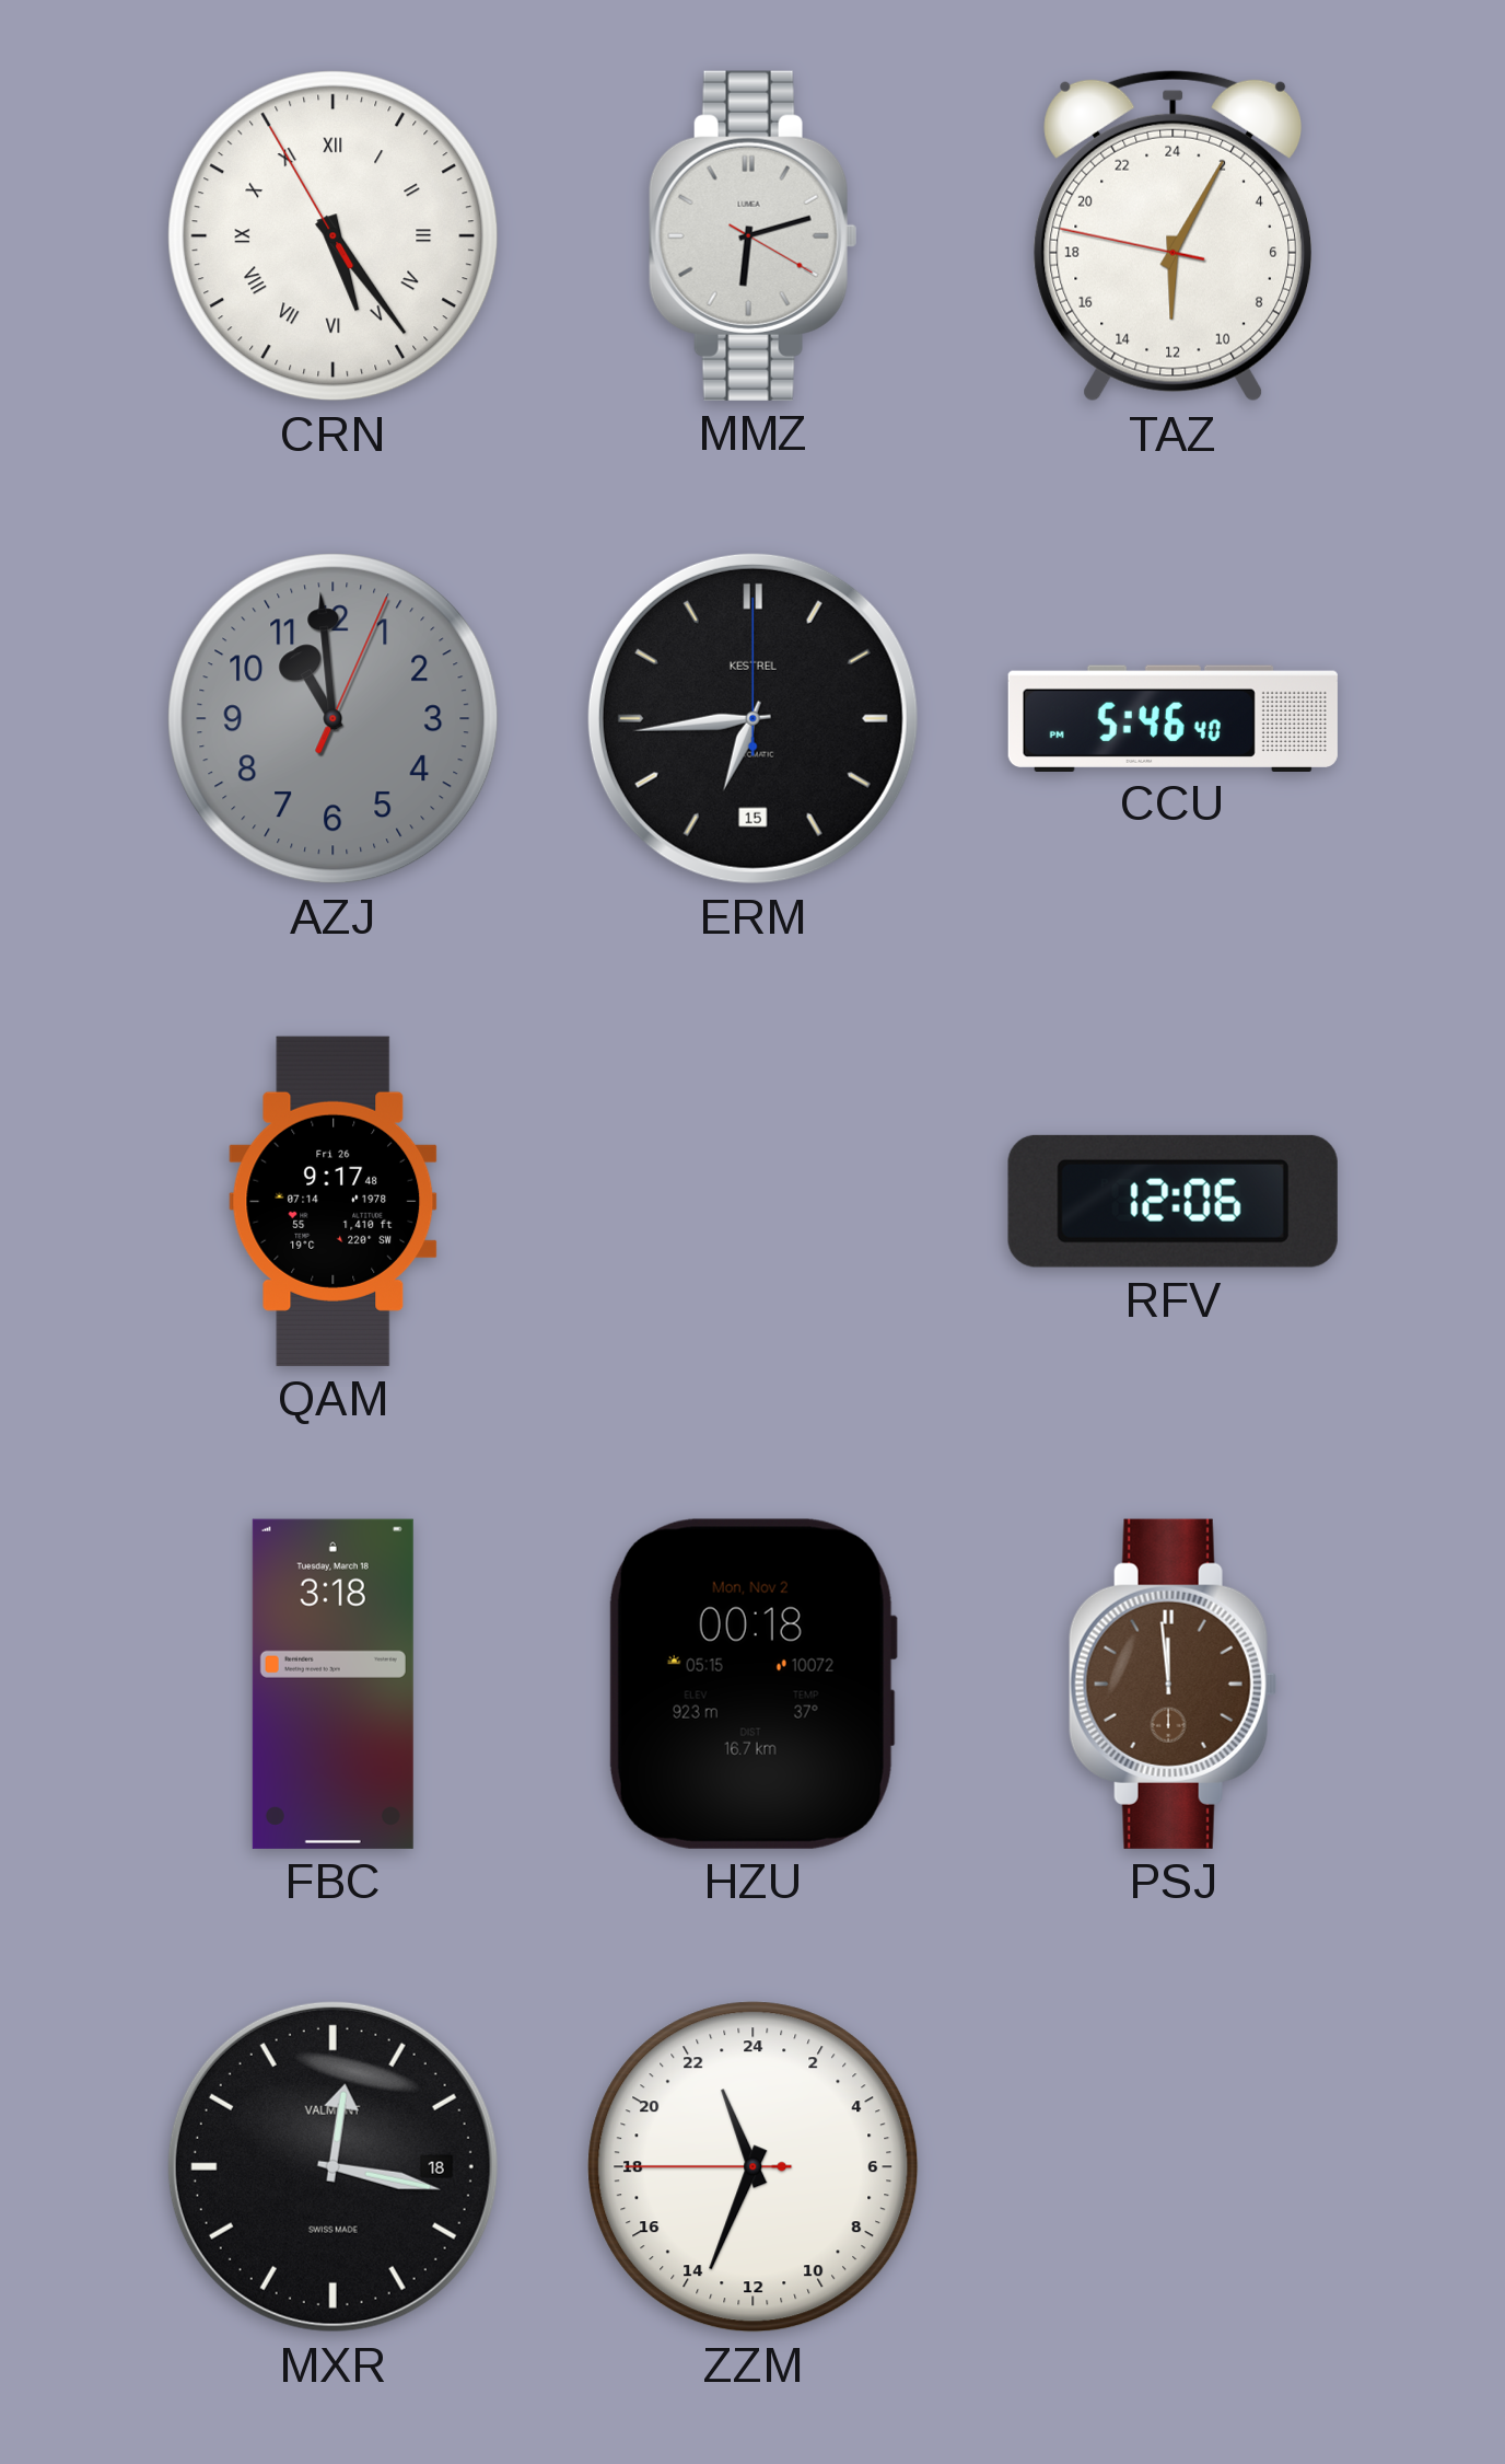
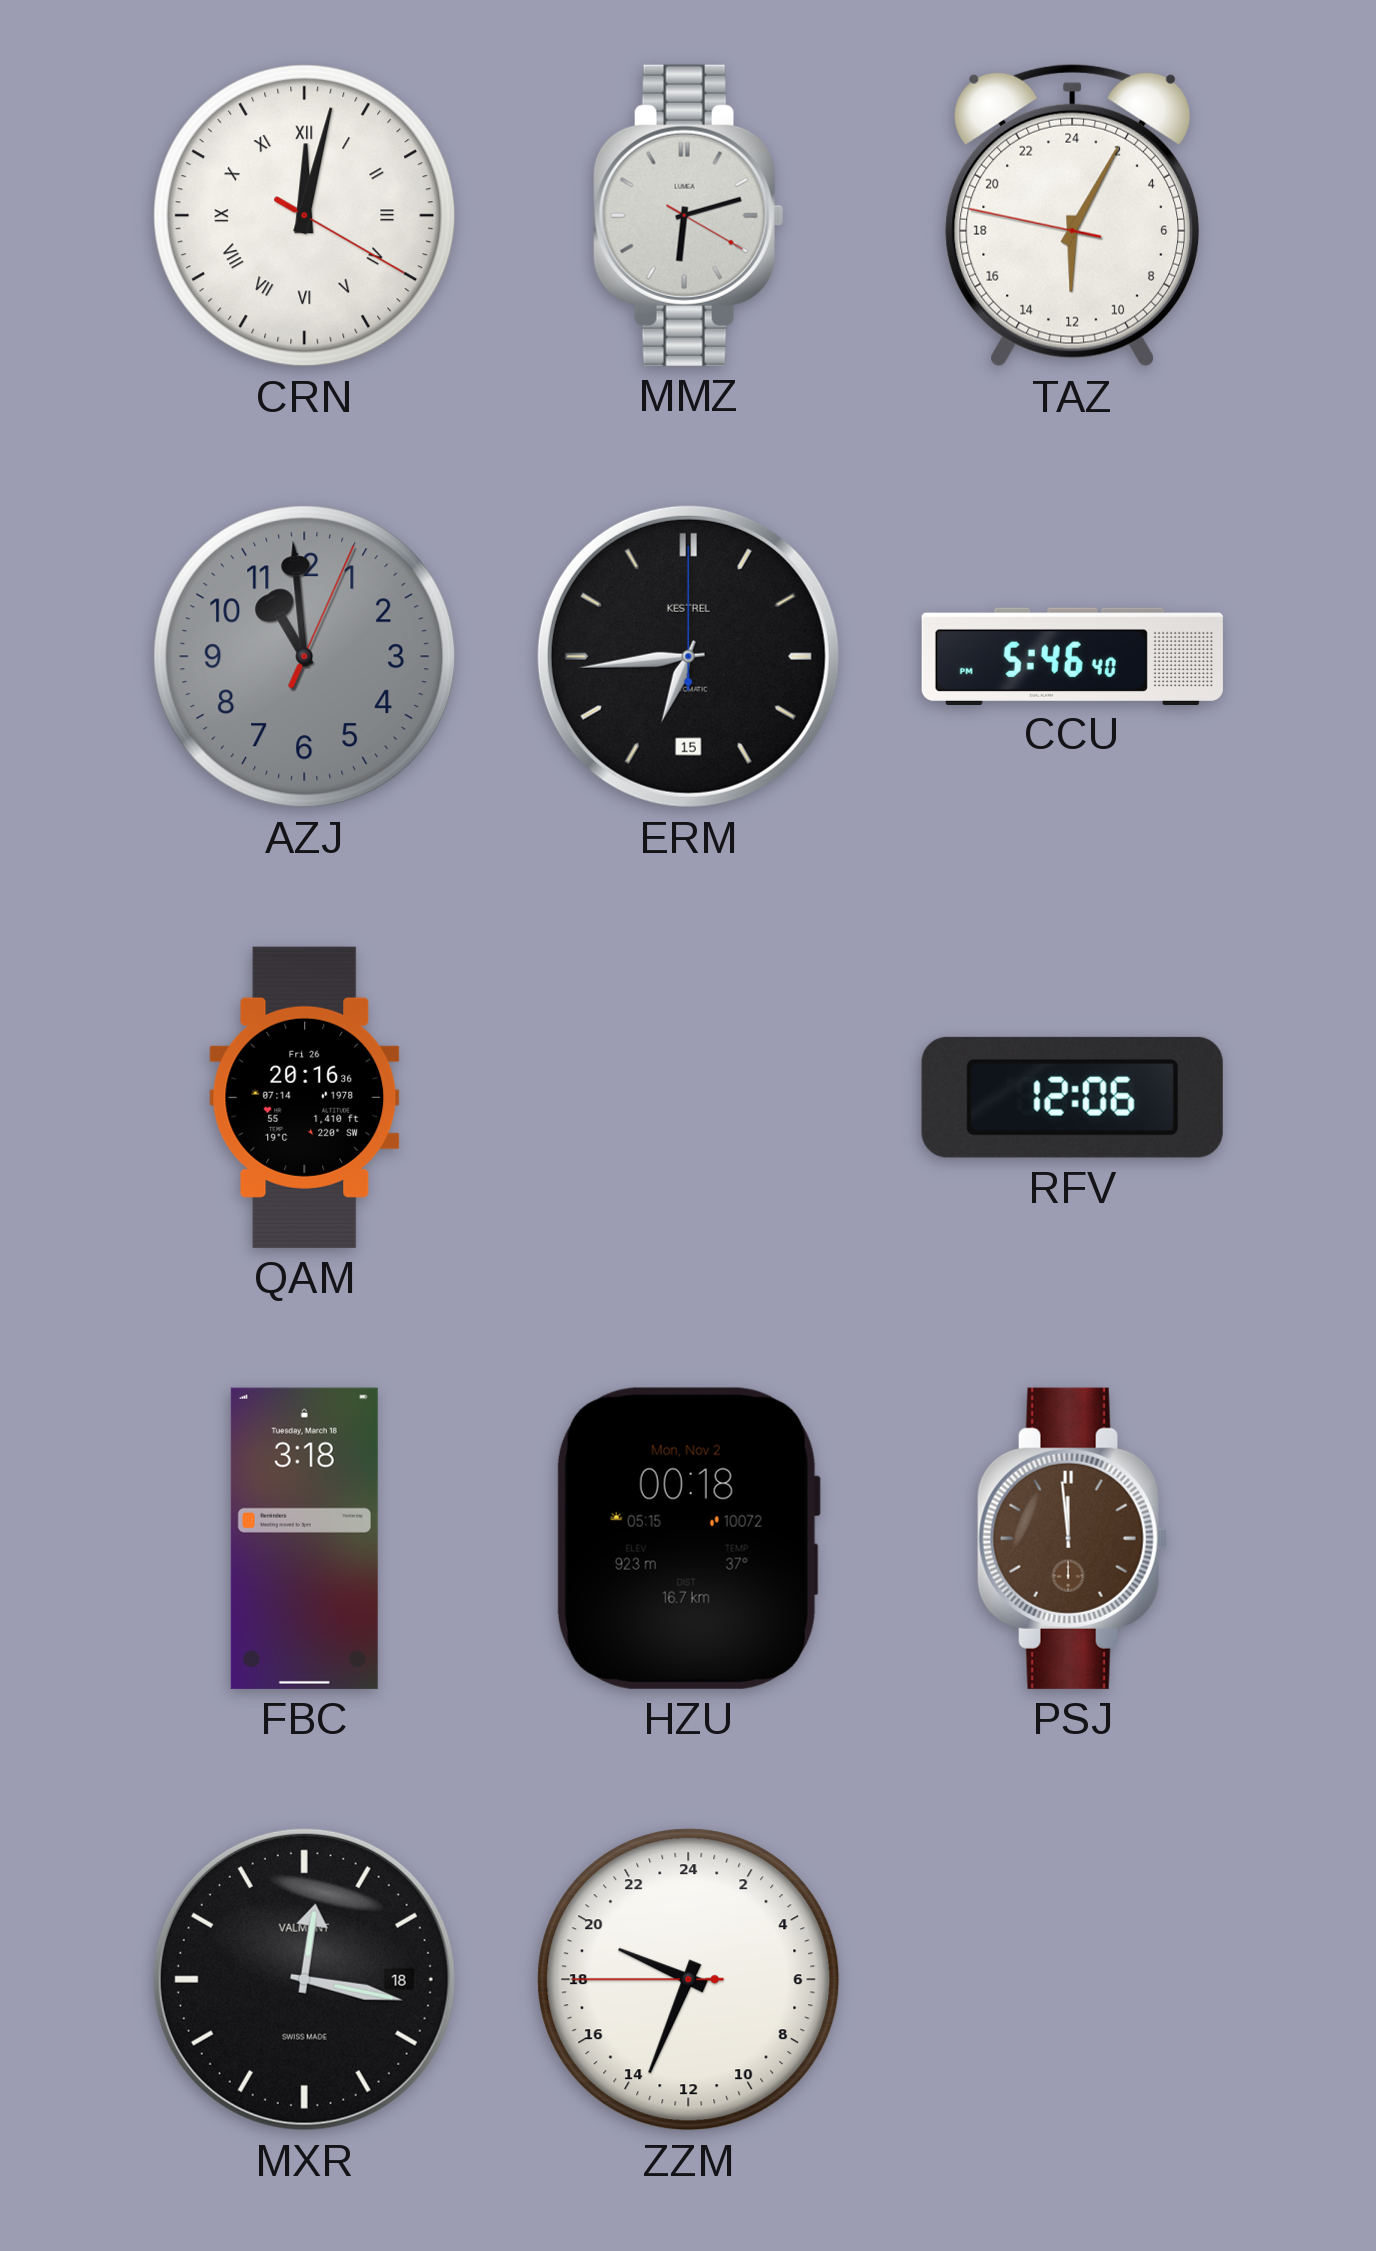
CRN: 5:23 -> 12:02
QAM: 9:17 -> 20:16
ZZM: 22:33 -> 19:33
